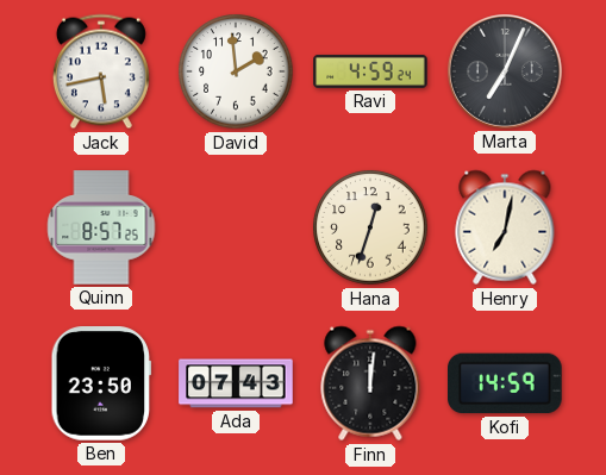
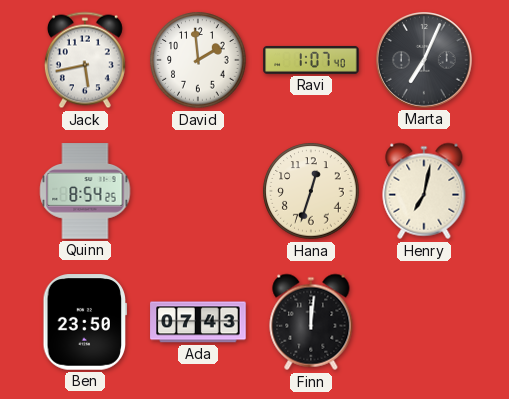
Ravi: 4:59 -> 1:07
Quinn: 8:57 -> 8:54
Kofi: 14:59 -> none
